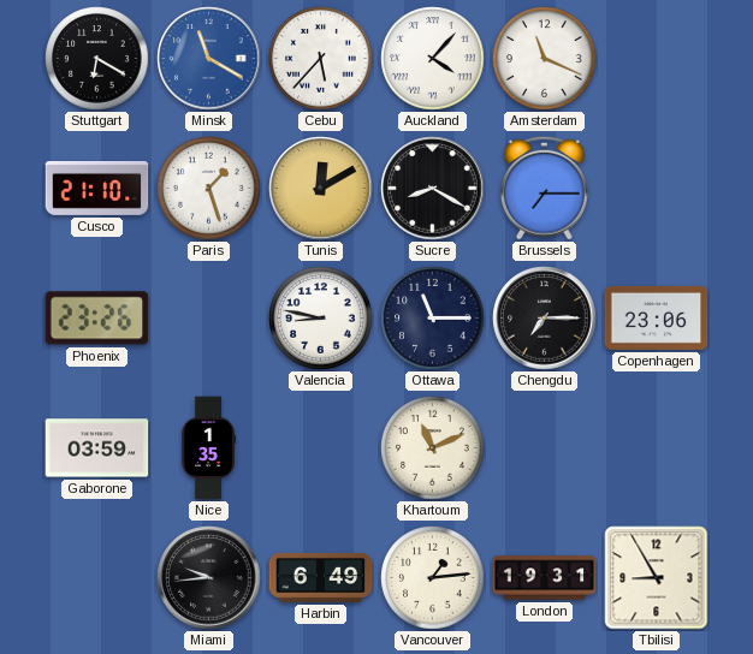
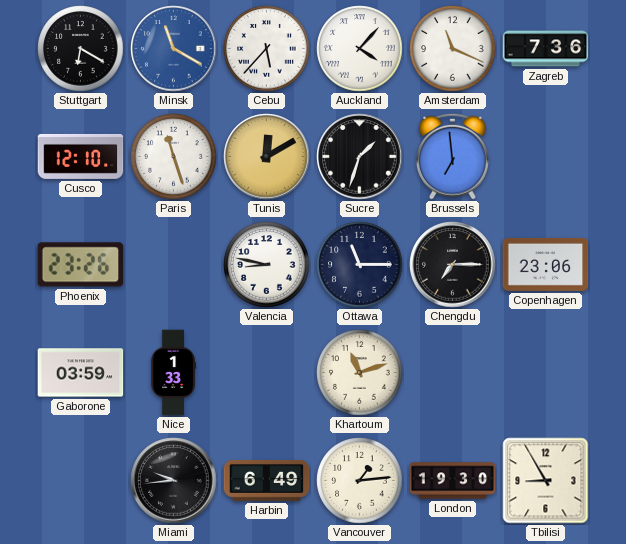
Zagreb: none -> 7:36
Cusco: 21:10 -> 12:10
Paris: 1:27 -> 11:27
Sucre: 8:20 -> 1:33
Brussels: 7:15 -> 6:59
Nice: 1:35 -> 1:33
Khartoum: 11:11 -> 11:12
London: 19:31 -> 19:30
